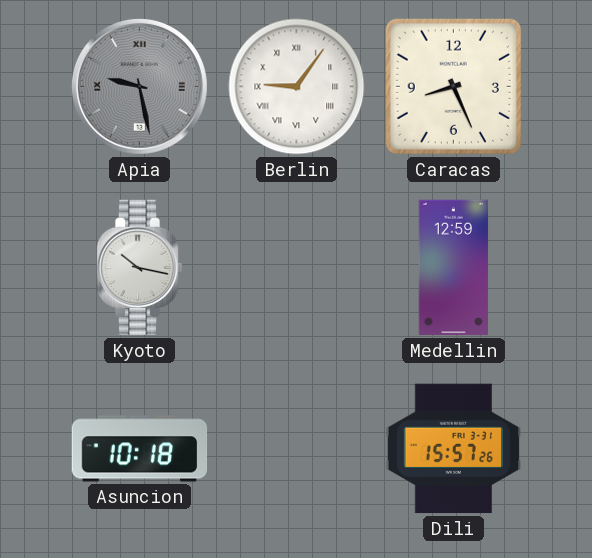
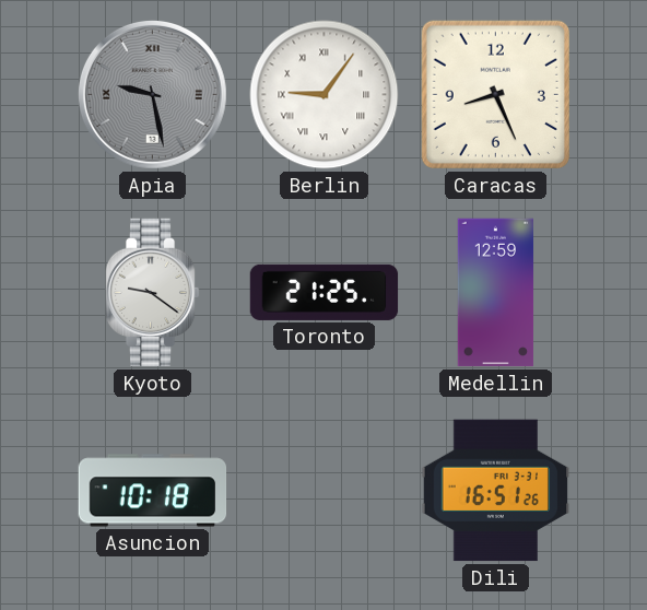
Kyoto: 10:17 -> 9:21
Toronto: none -> 21:25
Dili: 15:57 -> 16:51
